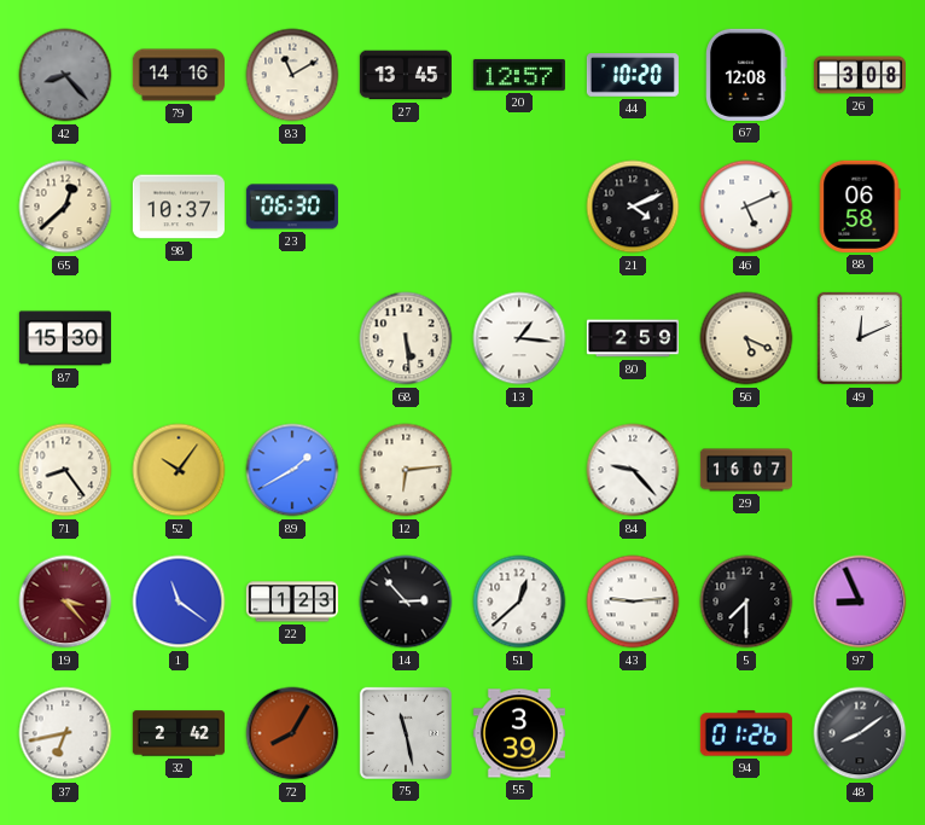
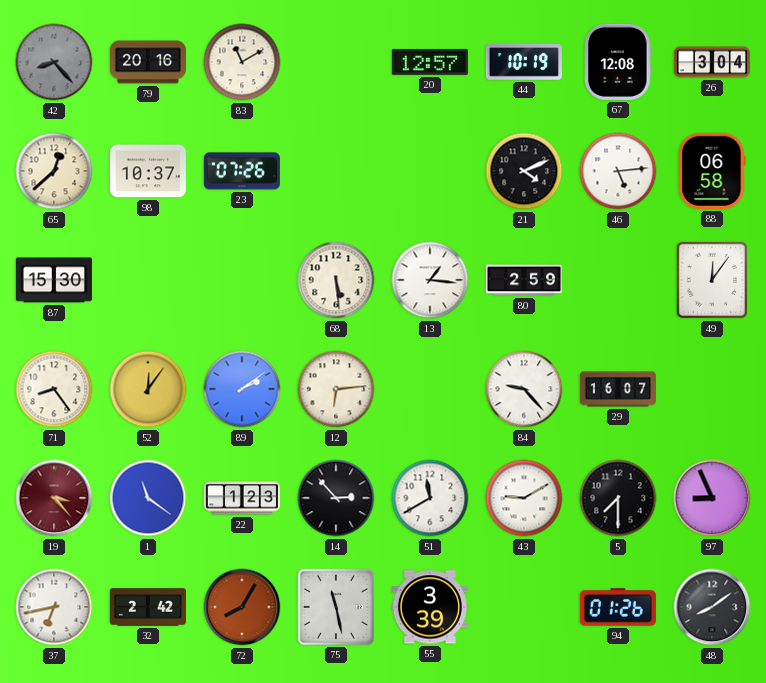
79: 14:16 -> 20:16
27: 13:45 -> none
44: 10:20 -> 10:19
26: 3:08 -> 3:04
23: 06:30 -> 07:26
46: 5:11 -> 5:14
56: 5:19 -> none
49: 12:11 -> 12:06
52: 10:06 -> 12:06
89: 1:40 -> 2:09
51: 12:38 -> 11:40
43: 9:14 -> 9:10
